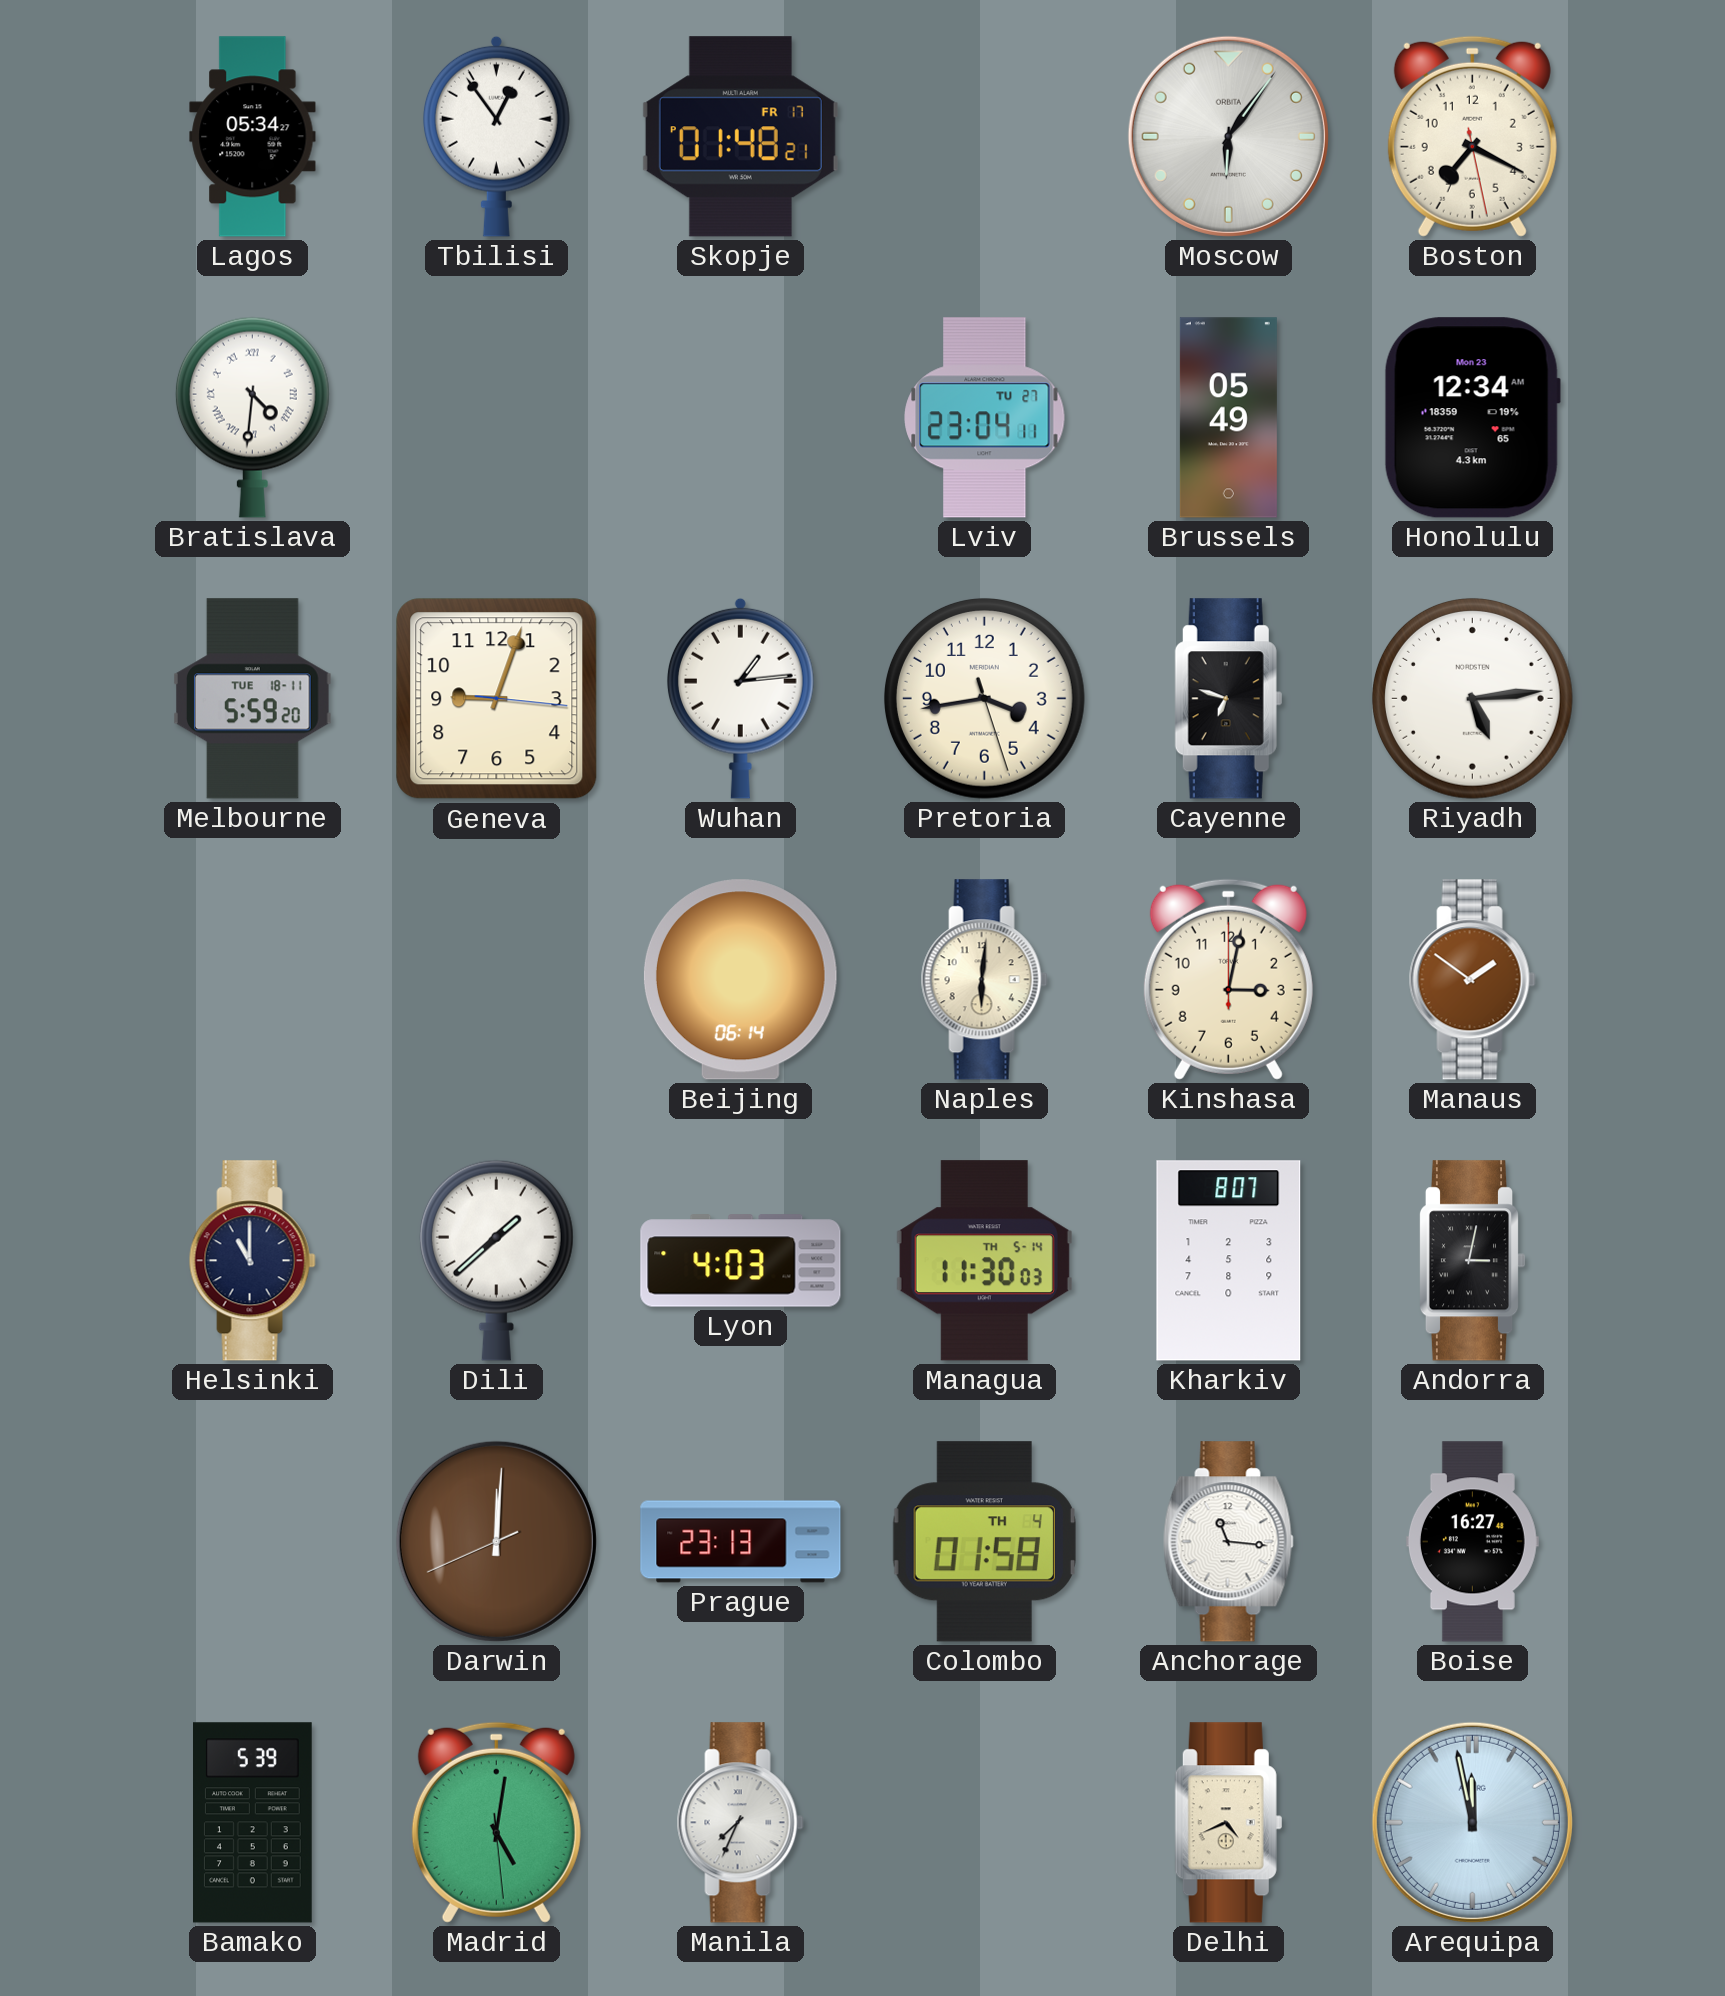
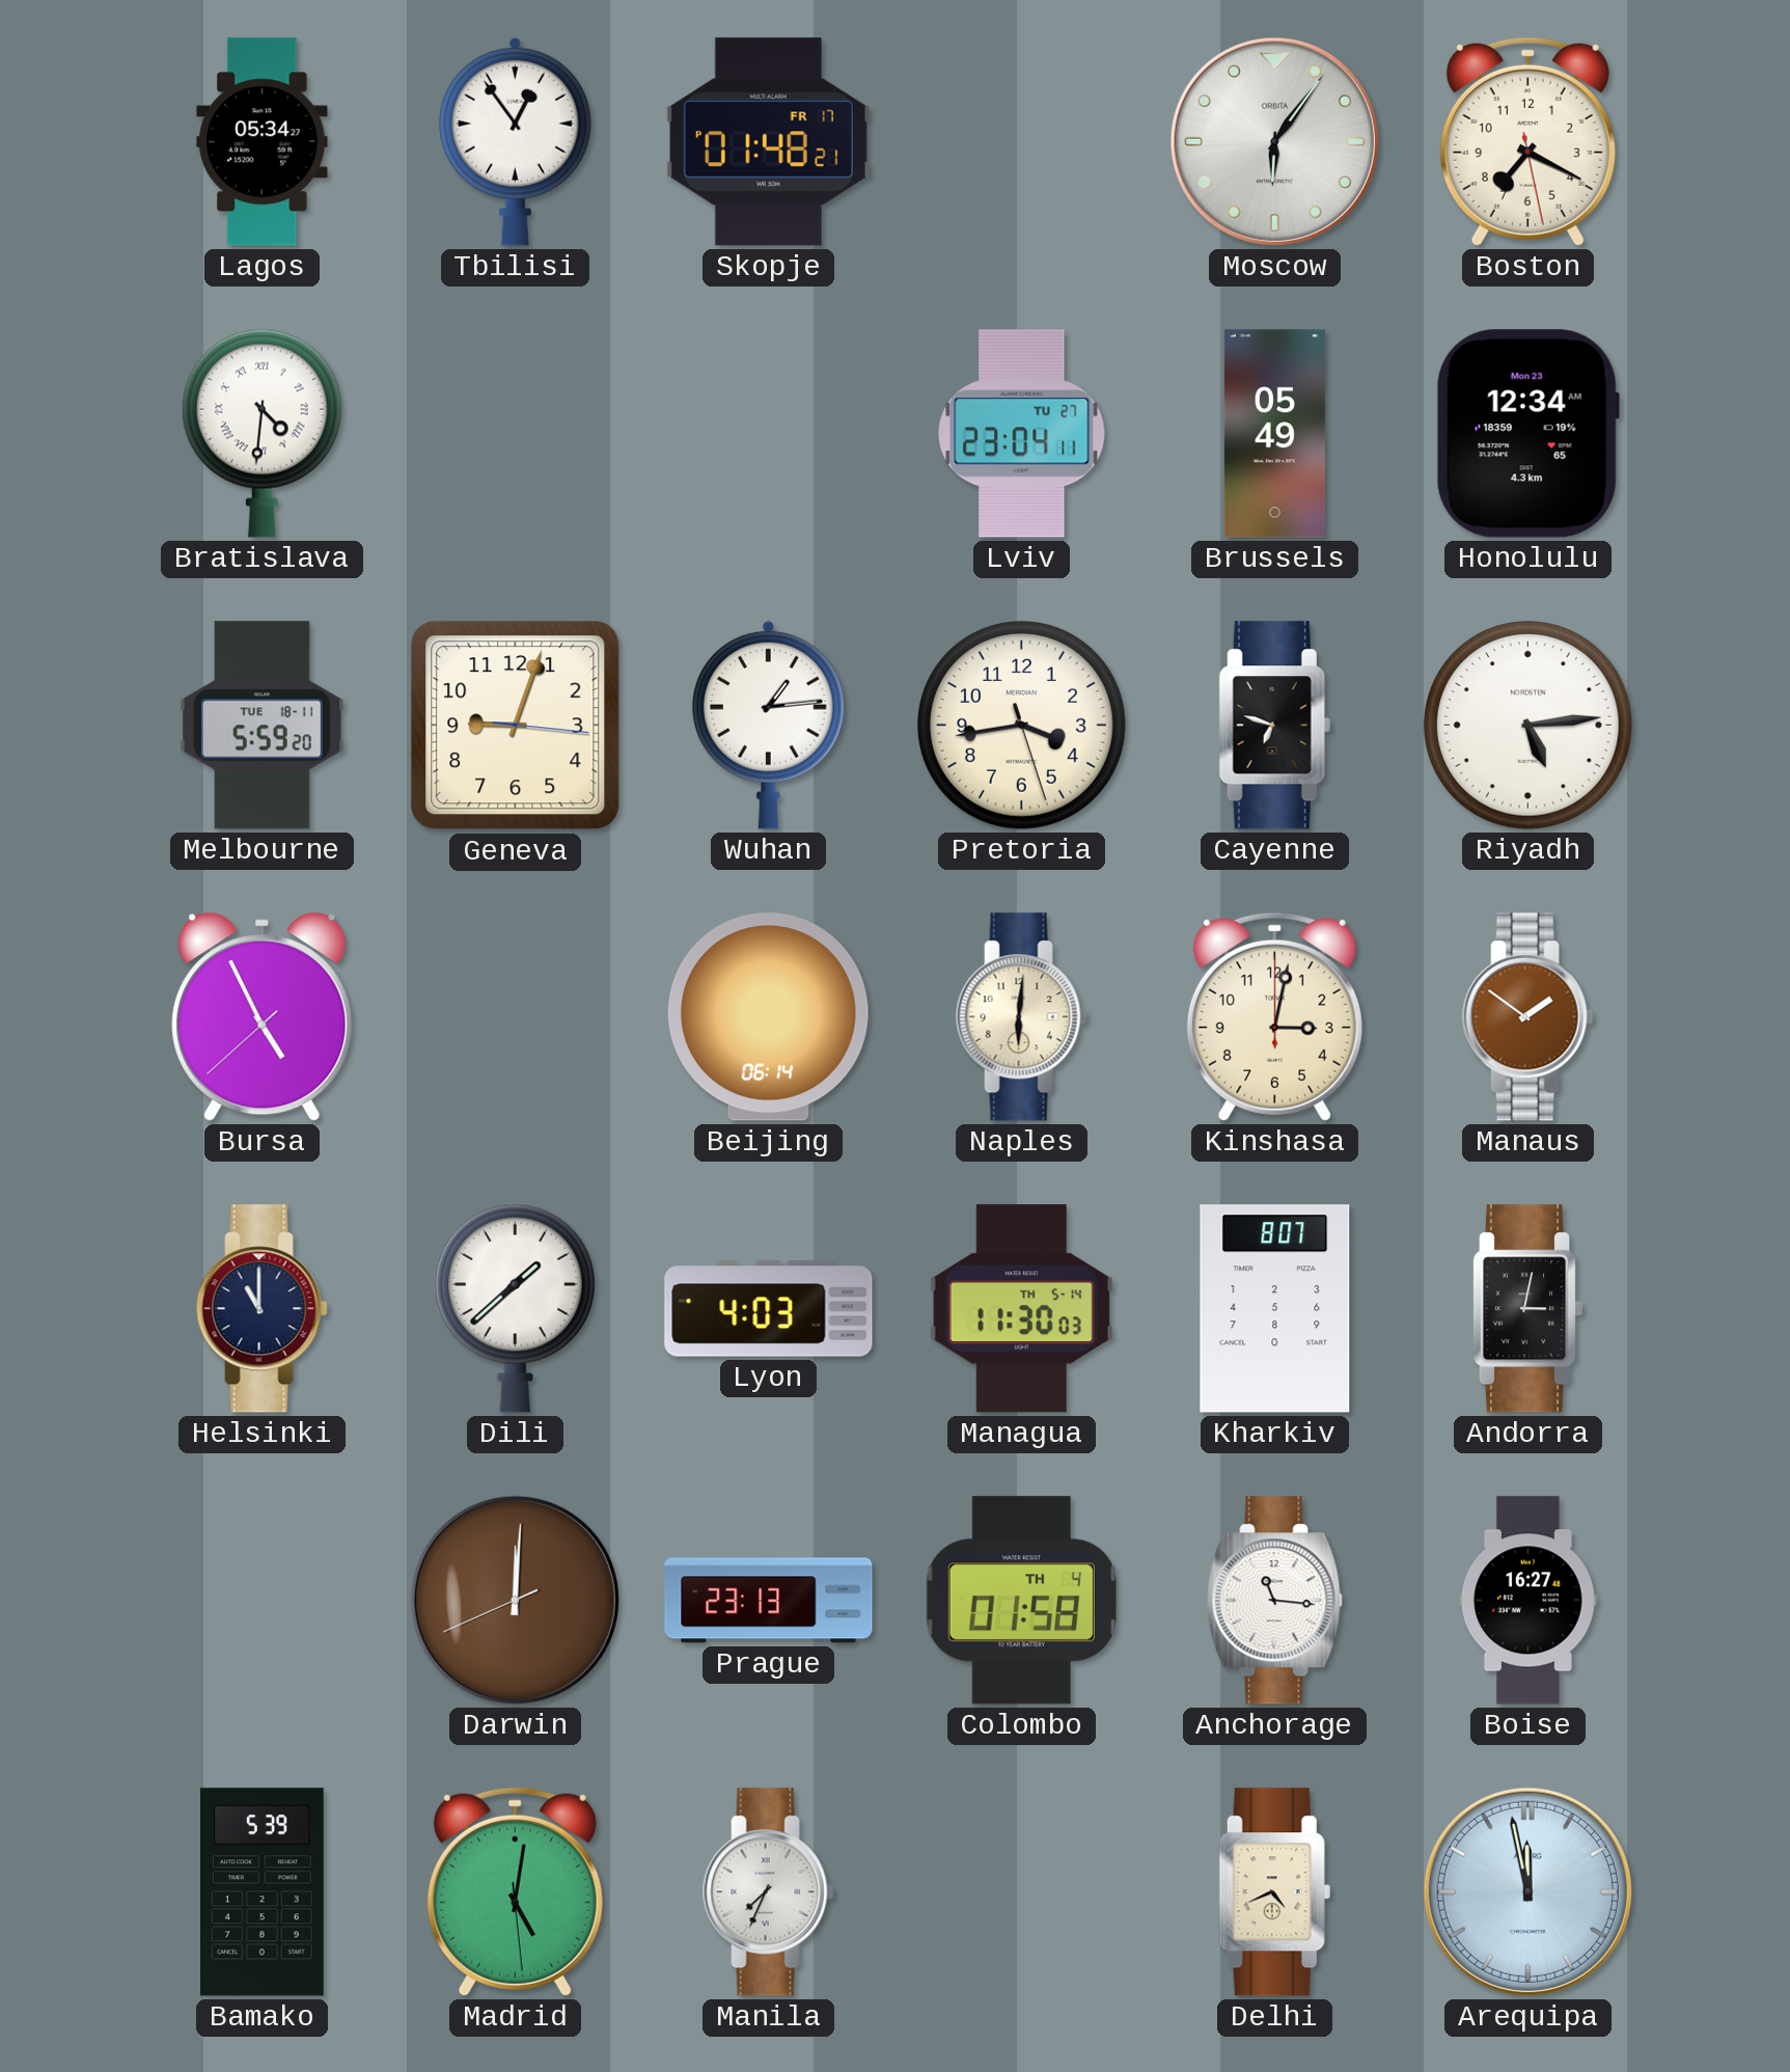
Bursa: none -> 4:55
